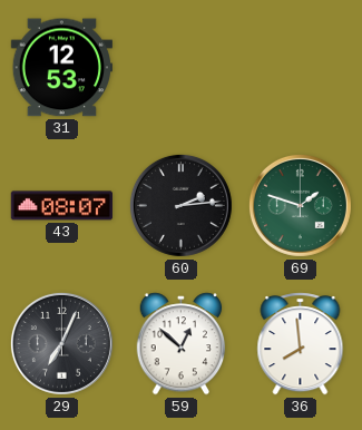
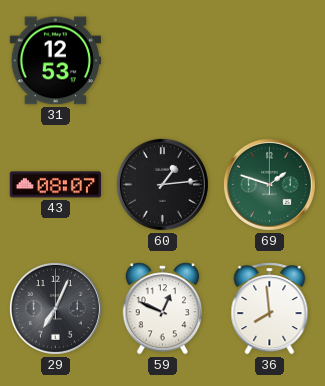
60: 2:14 -> 1:14
59: 12:52 -> 12:49
